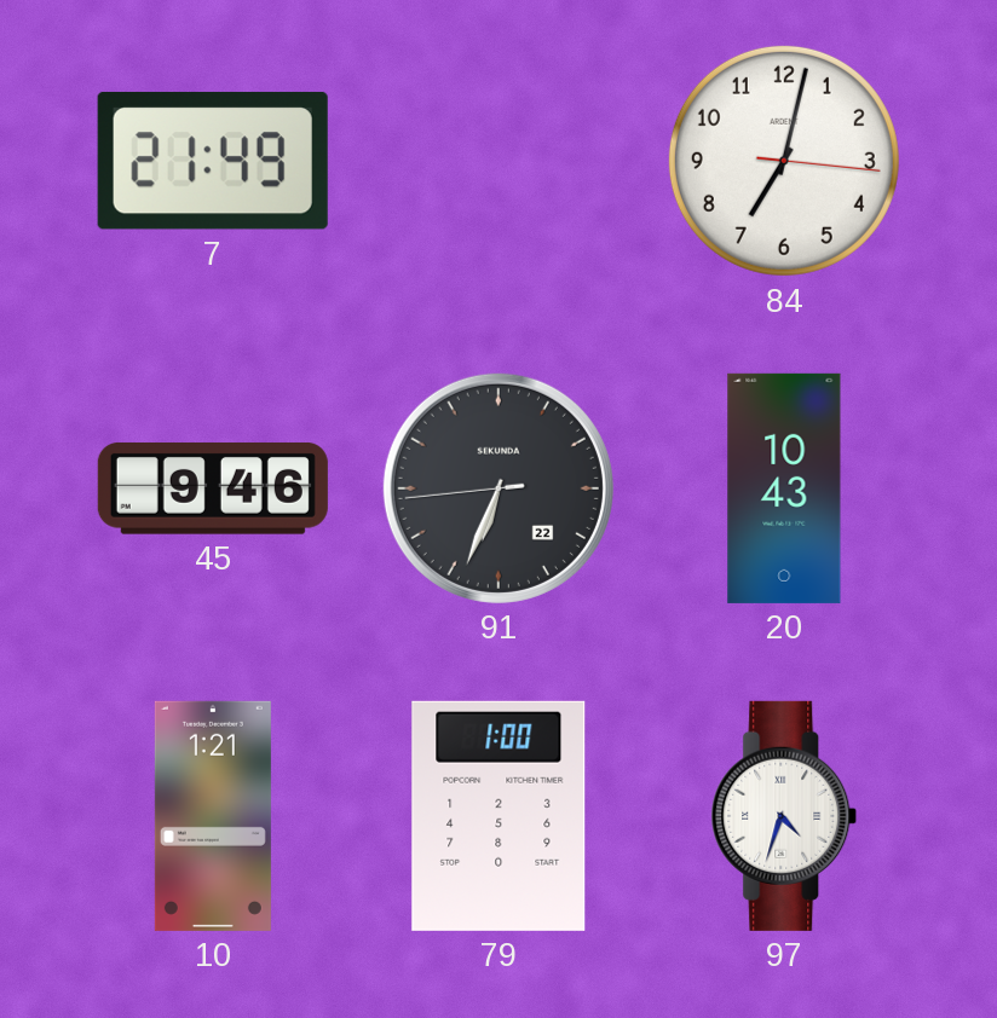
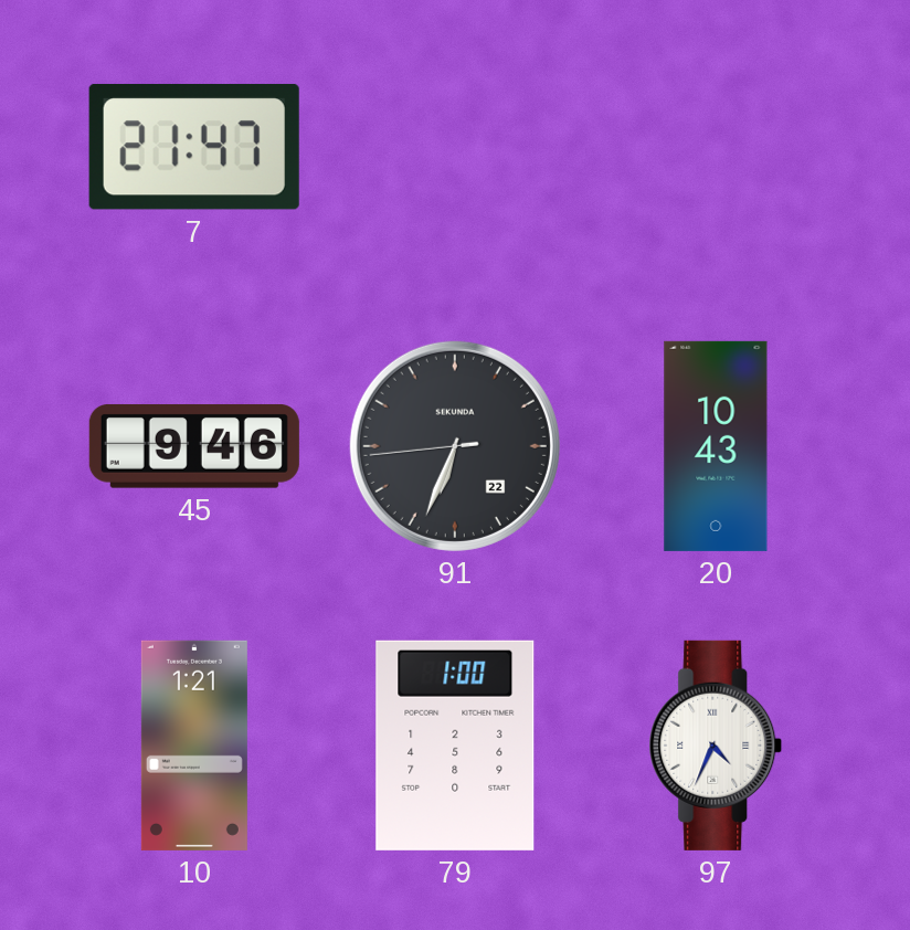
7: 21:49 -> 21:47
84: 7:02 -> none
97: 4:33 -> 4:34
